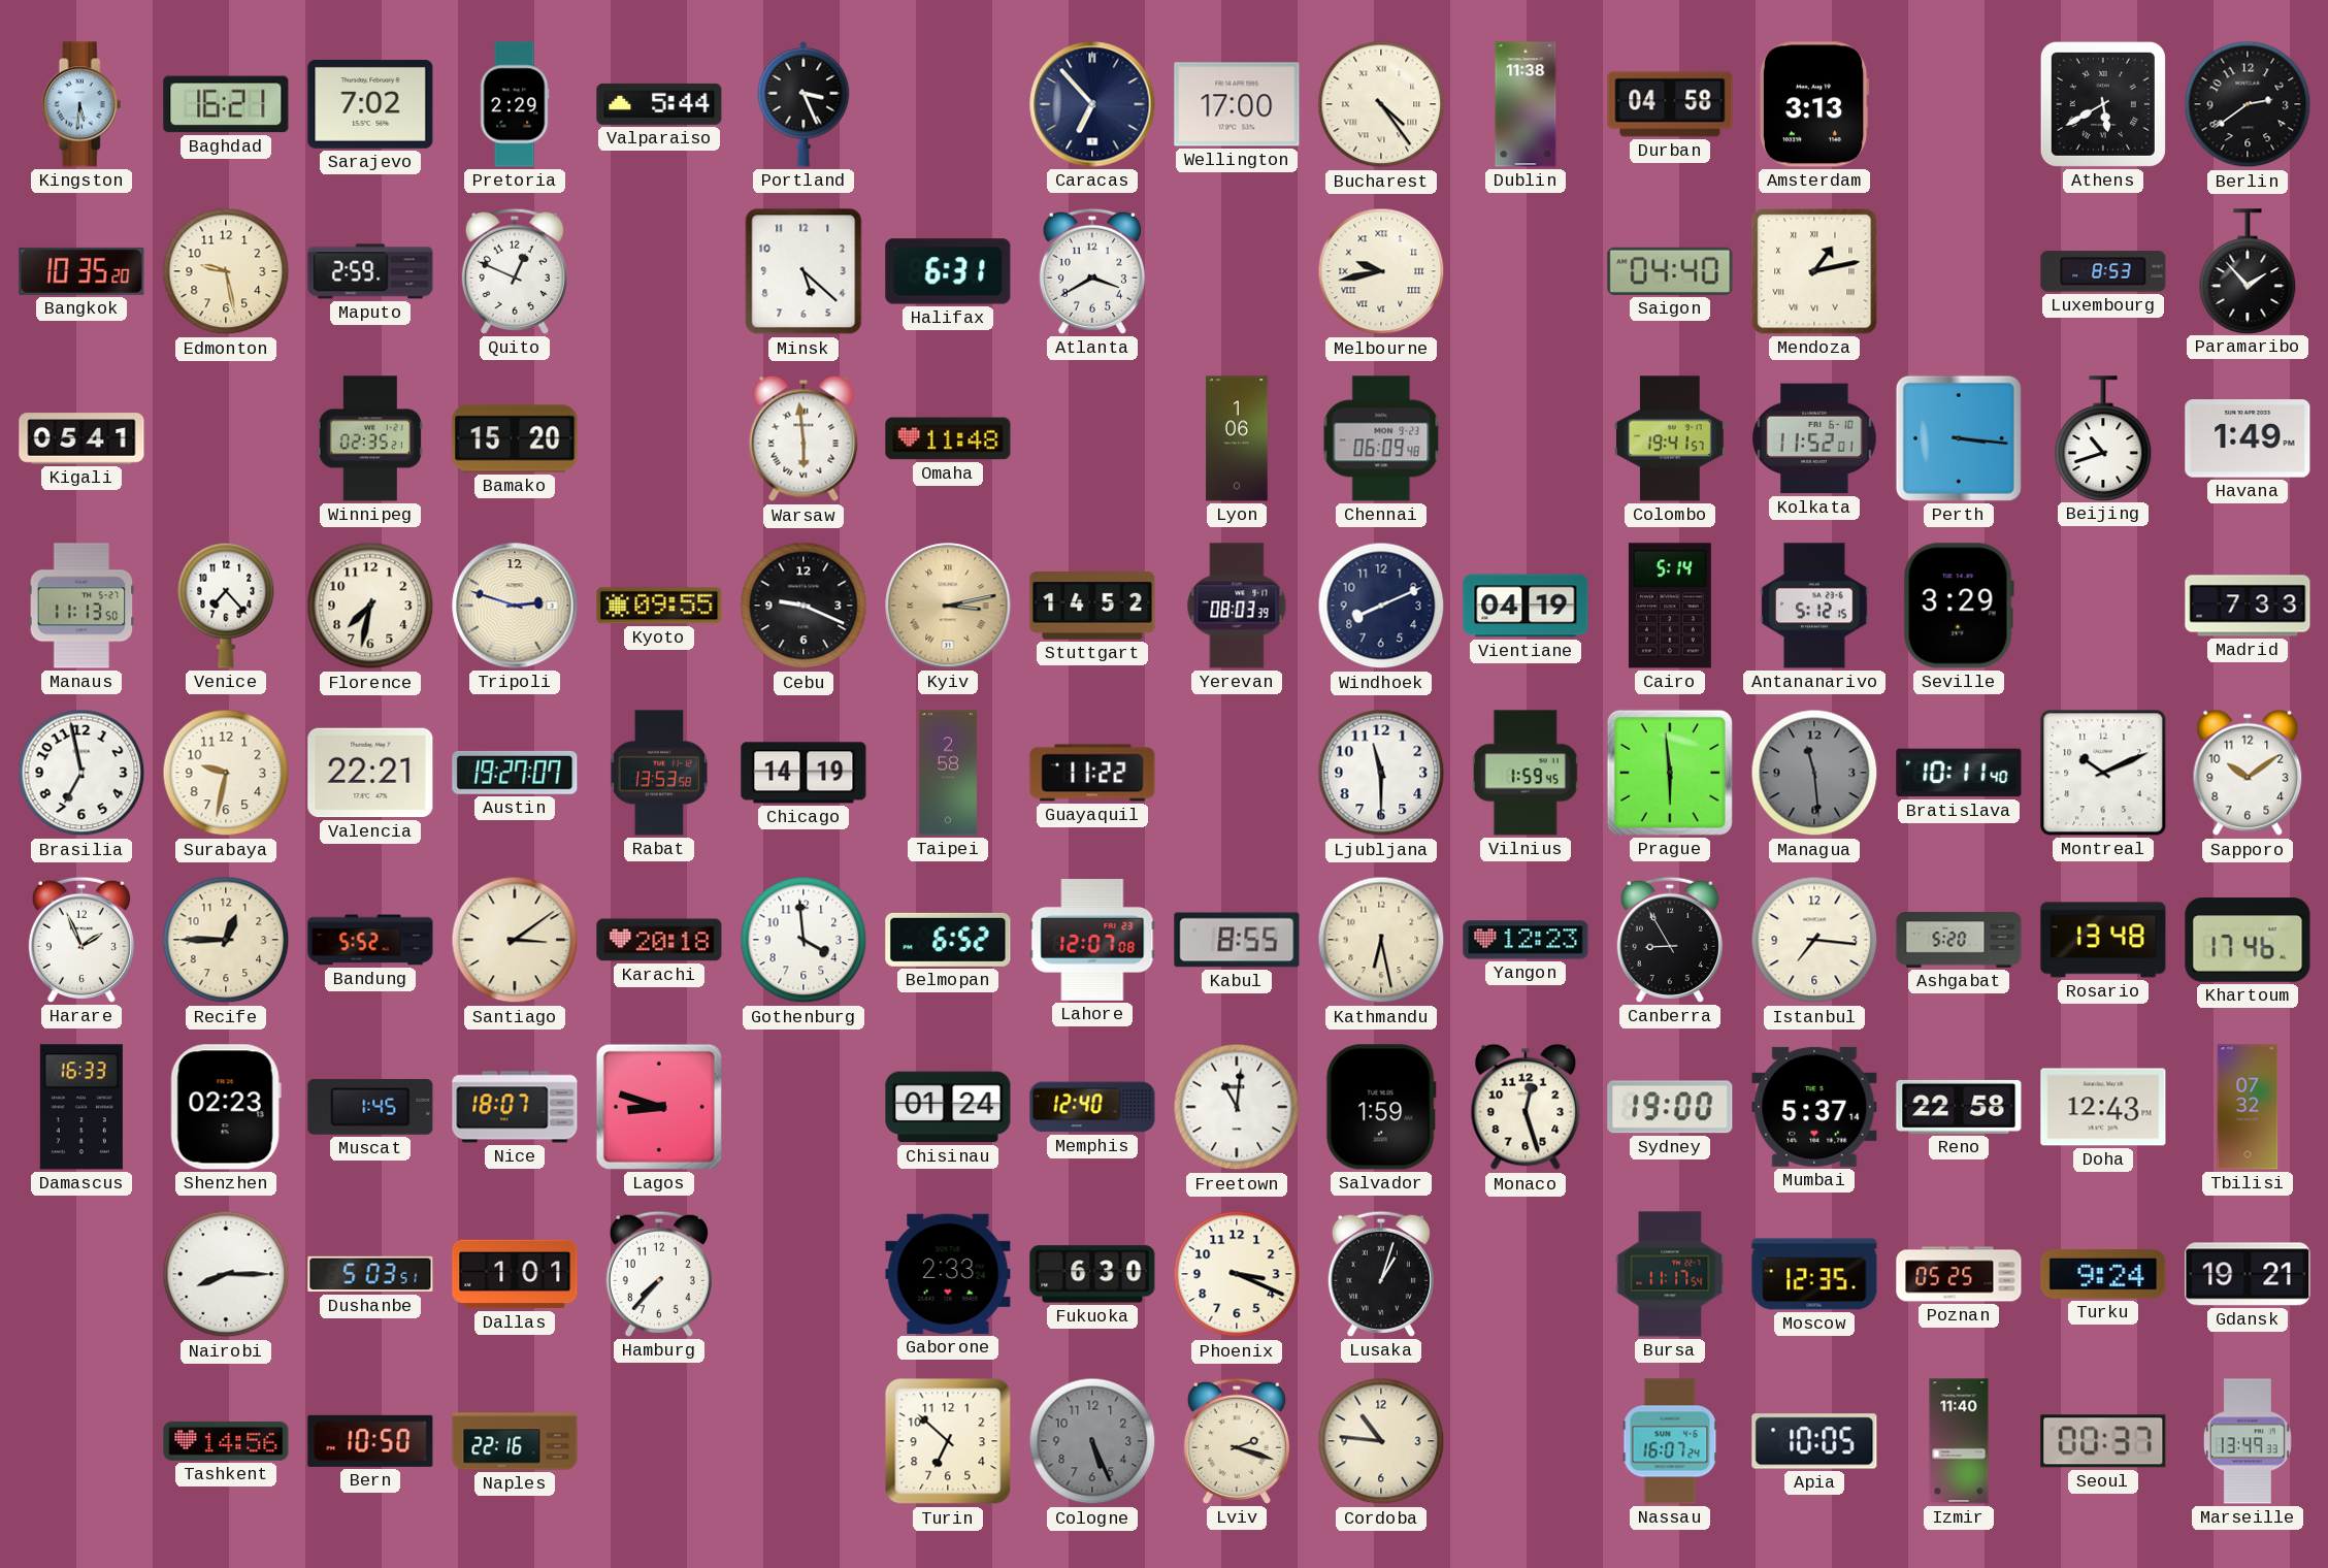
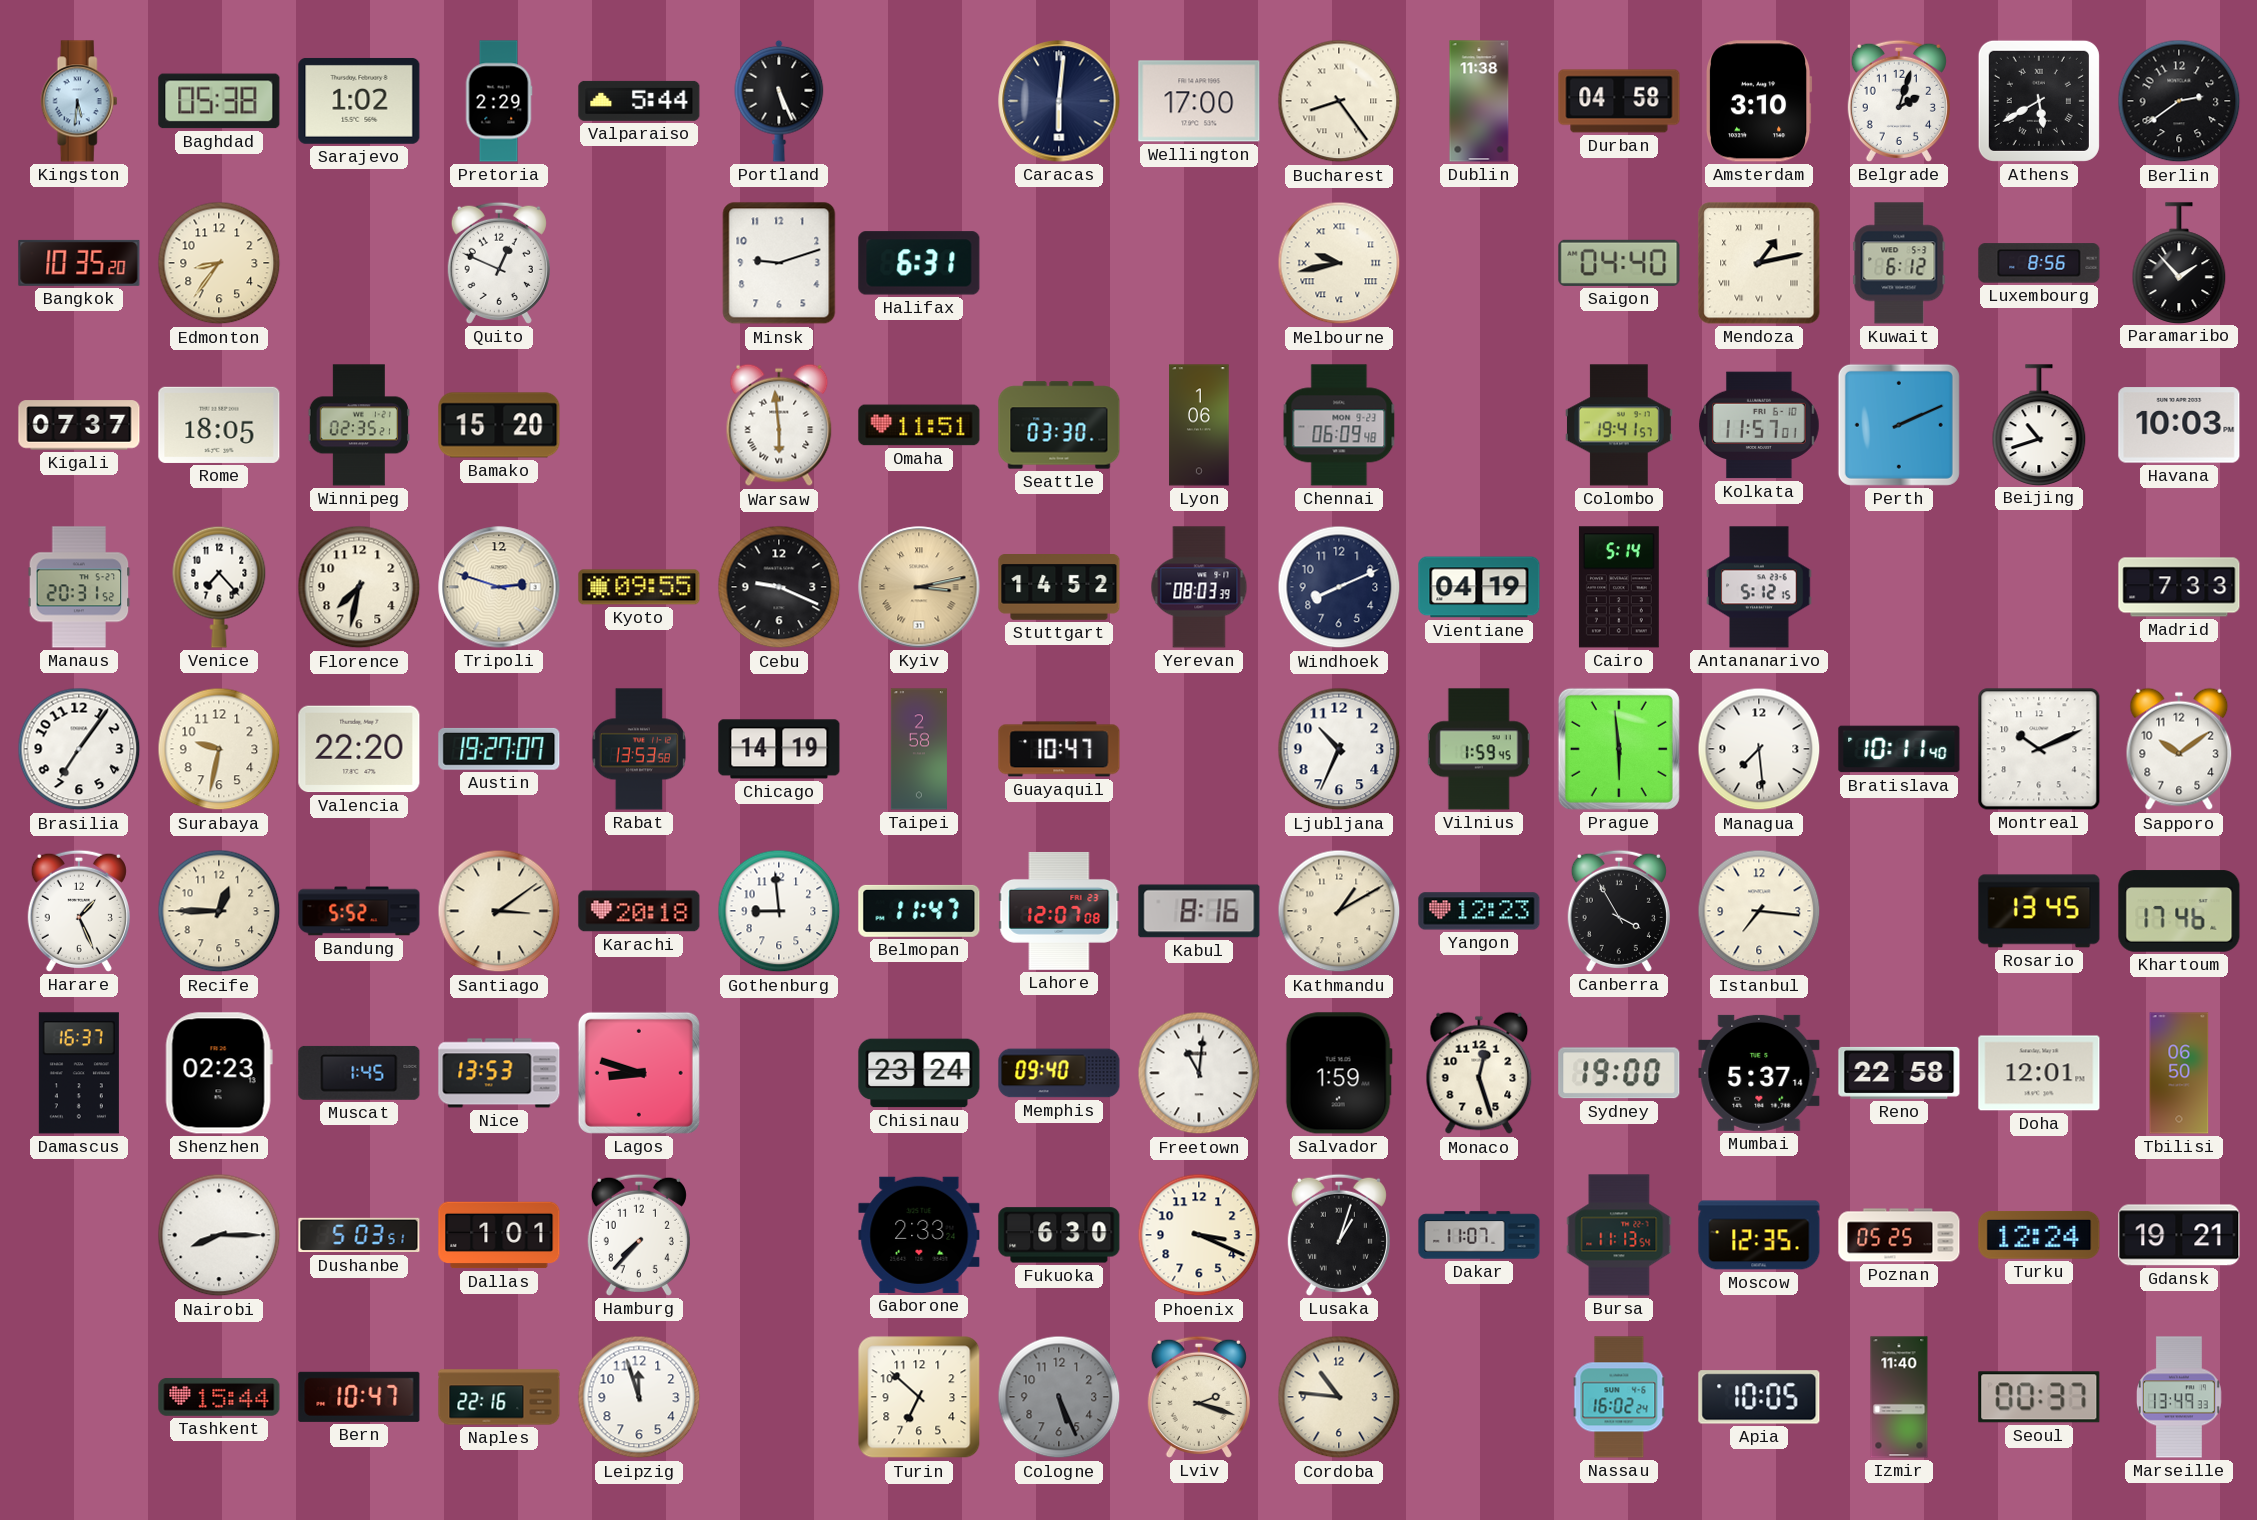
Baghdad: 16:21 -> 05:38
Sarajevo: 7:02 -> 1:02
Portland: 3:26 -> 5:26
Caracas: 6:53 -> 6:01
Bucharest: 4:24 -> 8:24
Amsterdam: 3:13 -> 3:10
Belgrade: none -> 2:03
Edmonton: 9:28 -> 8:36
Maputo: 2:59 -> none
Minsk: 5:22 -> 9:12
Atlanta: 3:40 -> none
Kuwait: none -> 6:12
Luxembourg: 8:53 -> 8:56
Kigali: 05:41 -> 07:37
Rome: none -> 18:05
Omaha: 11:48 -> 11:51
Seattle: none -> 03:30
Kolkata: 11:52 -> 11:57
Perth: 3:16 -> 2:11
Havana: 1:49 -> 10:03
Manaus: 11:13 -> 20:31
Seville: 3:29 -> none
Brasilia: 6:58 -> 7:06
Valencia: 22:21 -> 22:20
Guayaquil: 11:22 -> 10:47
Ljubljana: 11:30 -> 10:34
Managua: 11:29 -> 7:29
Managua dial: grey -> white
Harare: 1:56 -> 1:26
Gothenburg: 3:59 -> 8:59
Belmopan: 6:52 -> 11:47
Kabul: 8:55 -> 8:16
Kathmandu: 6:28 -> 1:10
Canberra: 8:55 -> 3:55
Ashgabat: 5:20 -> none
Rosario: 13:48 -> 13:45
Damascus: 16:33 -> 16:37
Nice: 18:07 -> 13:53
Chisinau: 01:24 -> 23:24
Memphis: 12:40 -> 09:40
Doha: 12:43 -> 12:01
Tbilisi: 07:32 -> 06:50
Dakar: none -> 11:07
Bursa: 11:17 -> 11:13
Turku: 9:24 -> 12:24
Tashkent: 14:56 -> 15:44
Bern: 10:50 -> 10:47
Leipzig: none -> 11:57
Nassau: 16:07 -> 16:02
